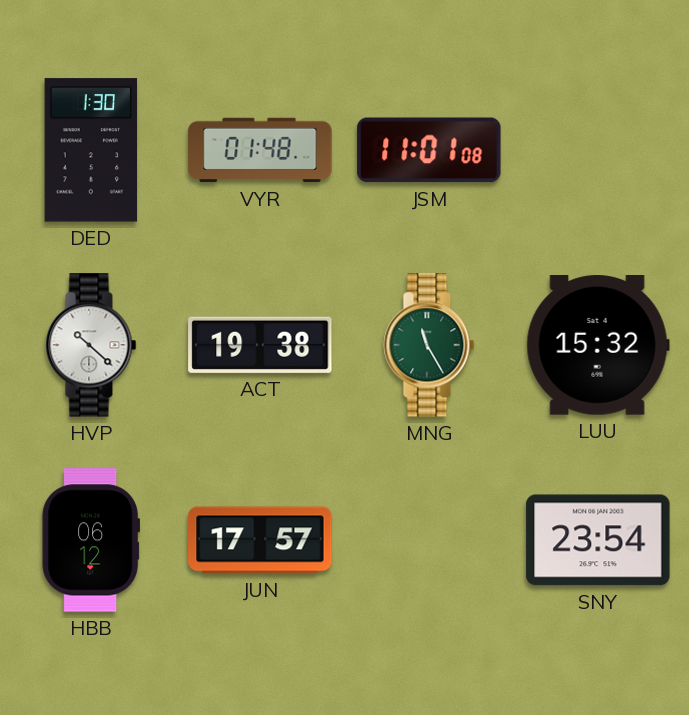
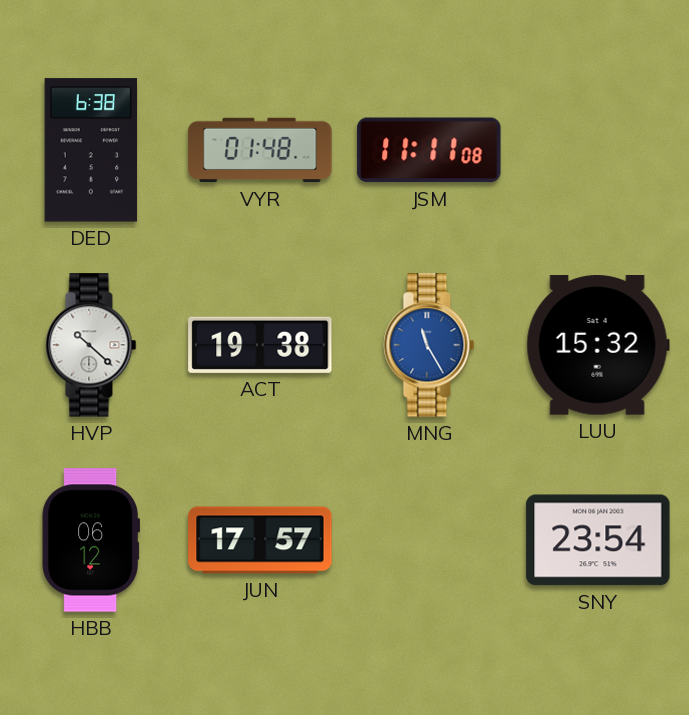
DED: 1:30 -> 6:38
JSM: 11:01 -> 11:11
MNG dial: green -> blue
